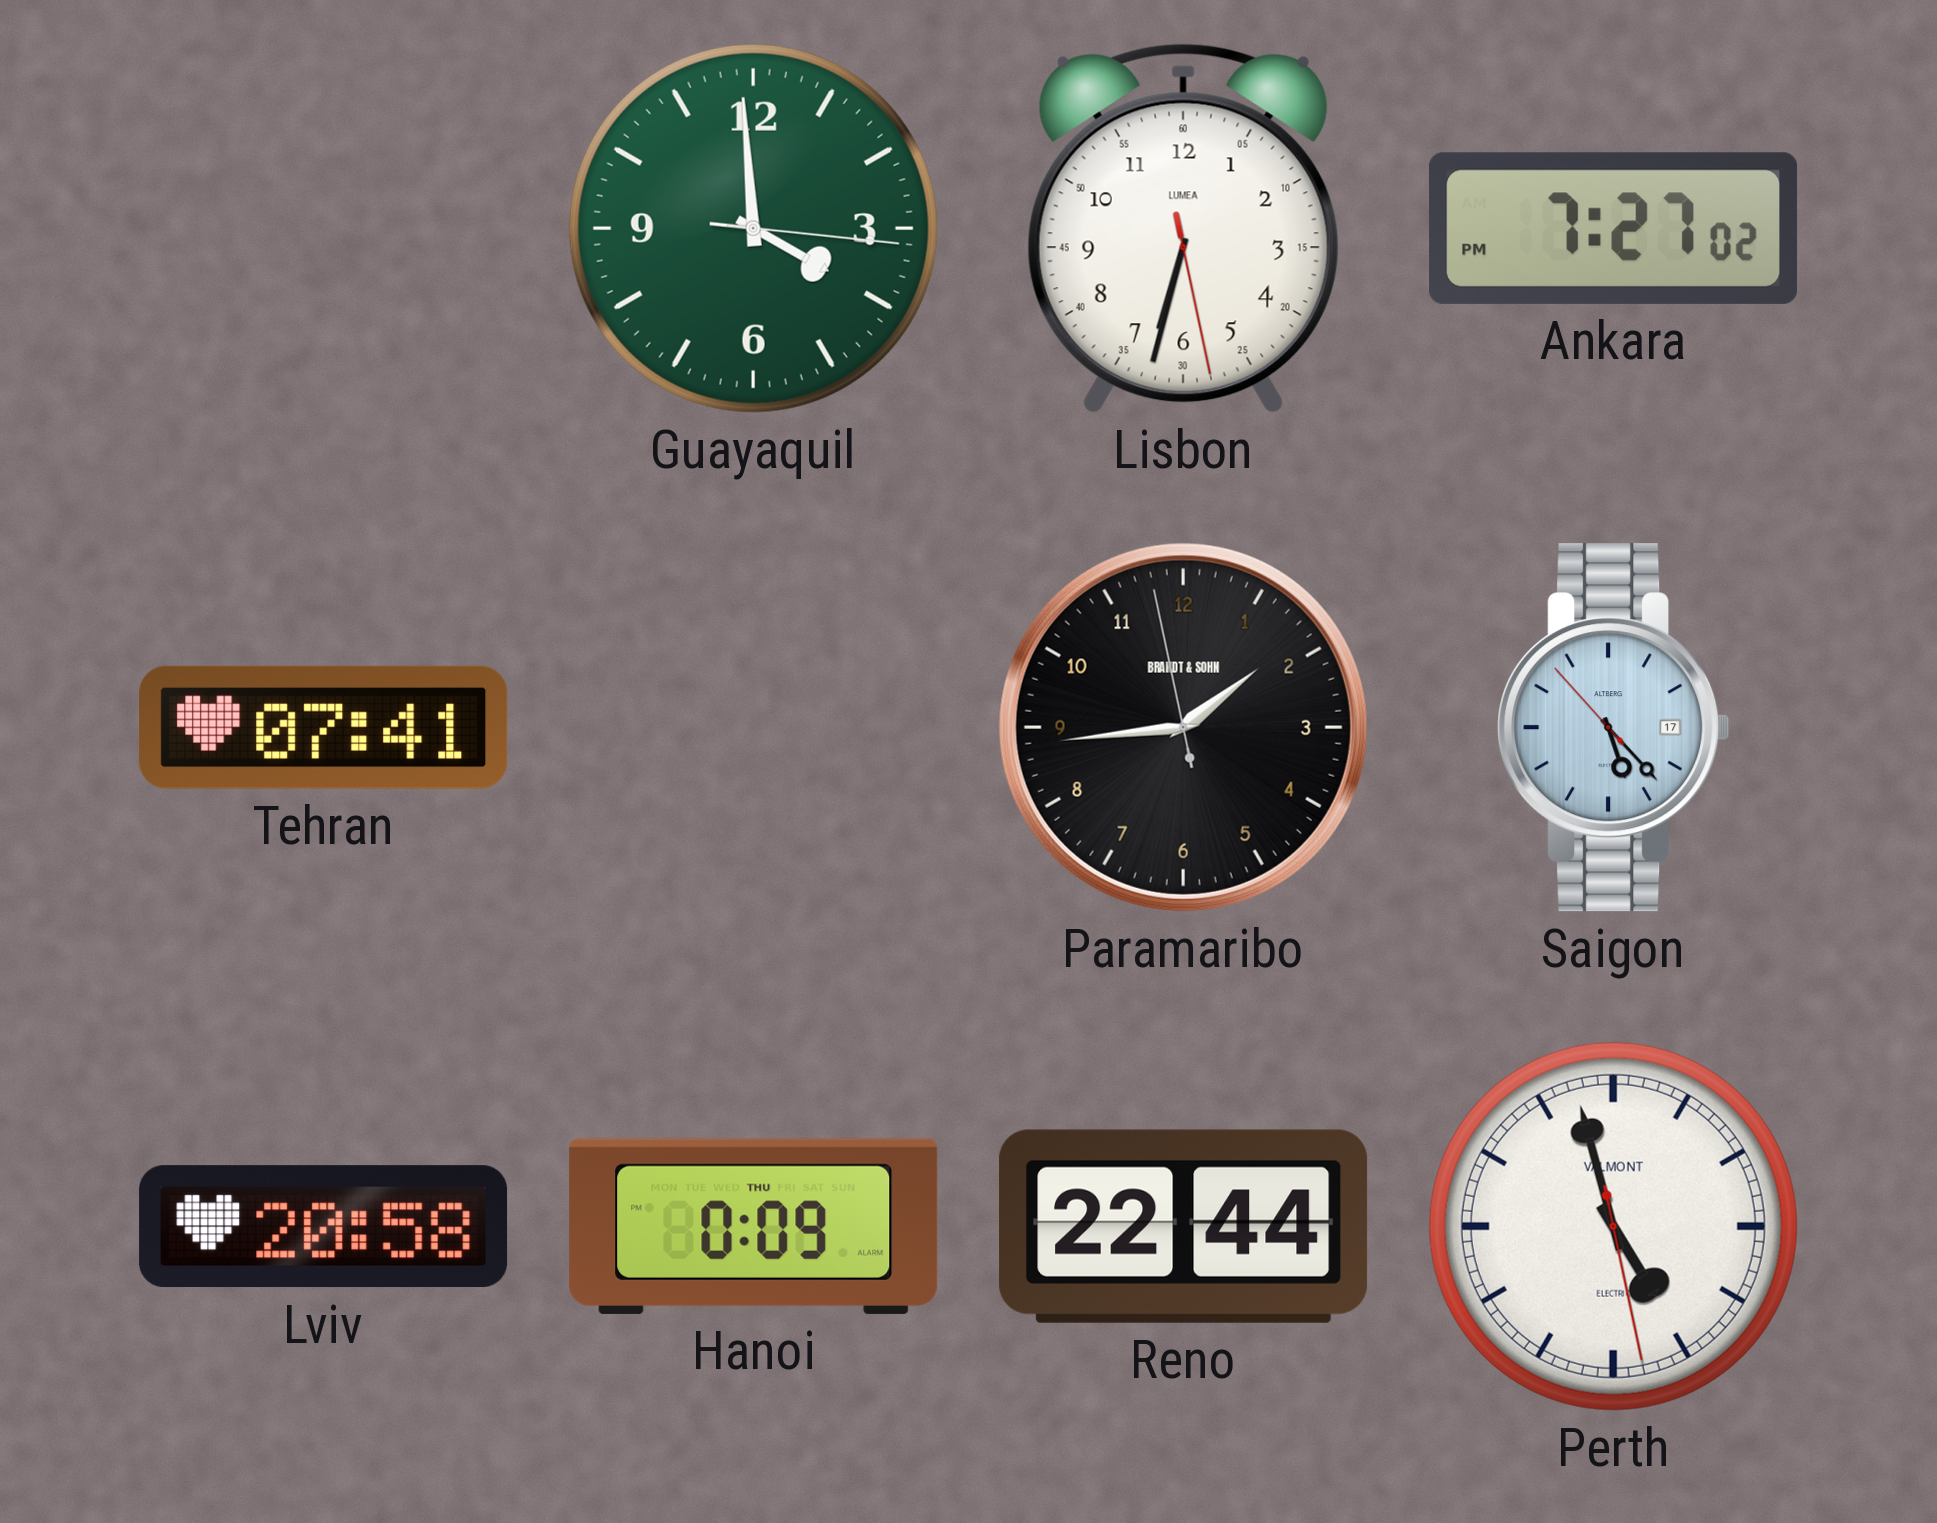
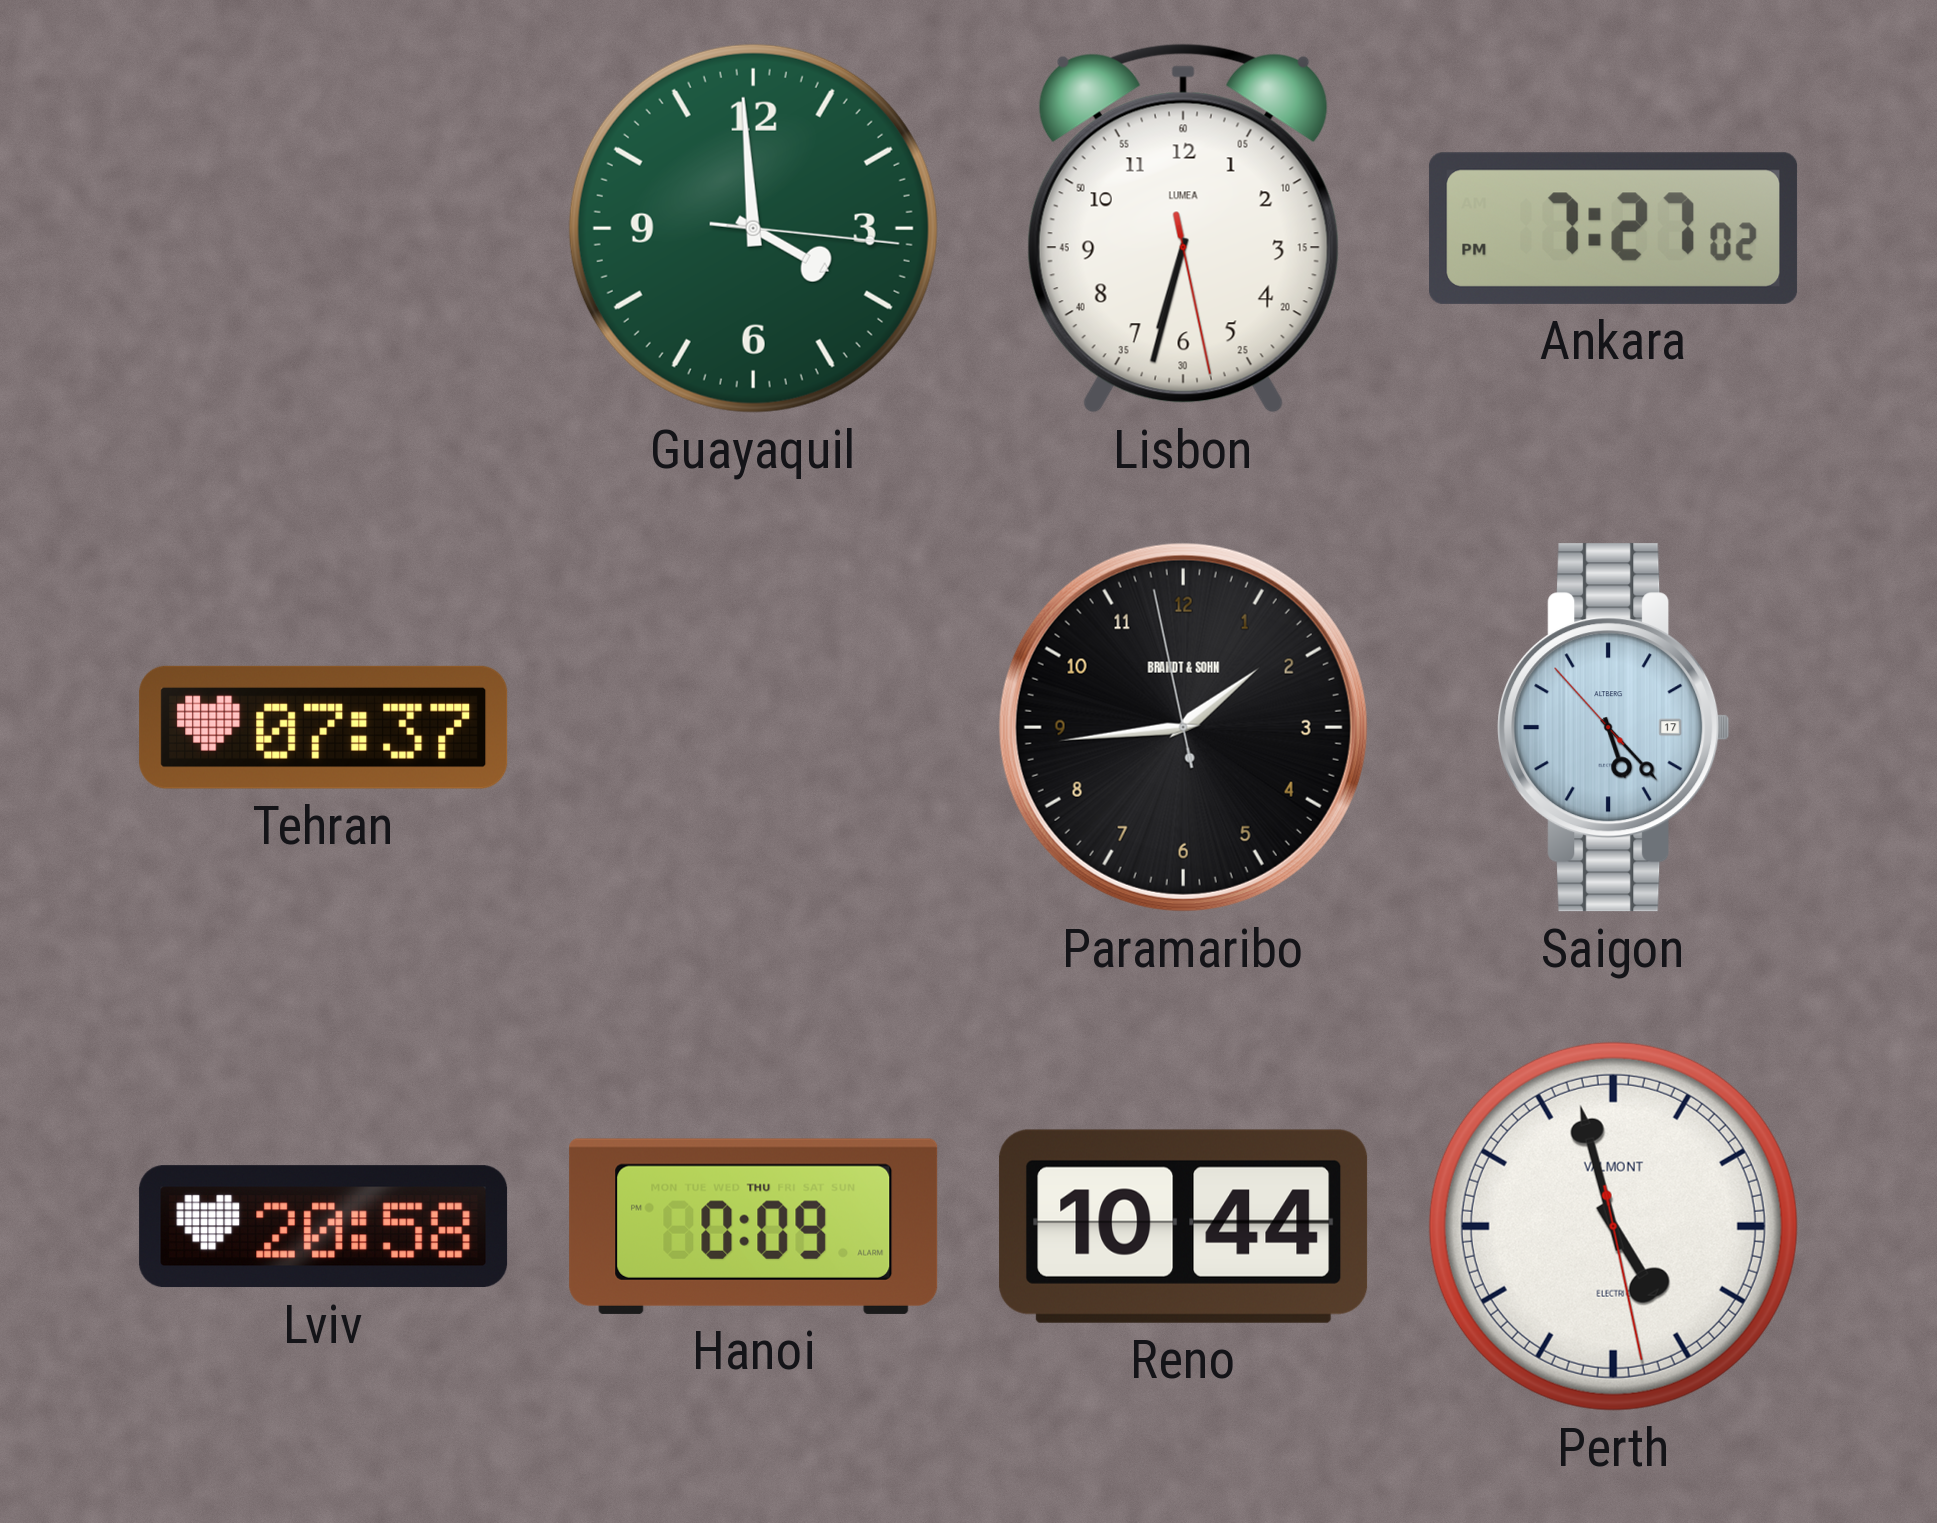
Tehran: 07:41 -> 07:37
Reno: 22:44 -> 10:44
